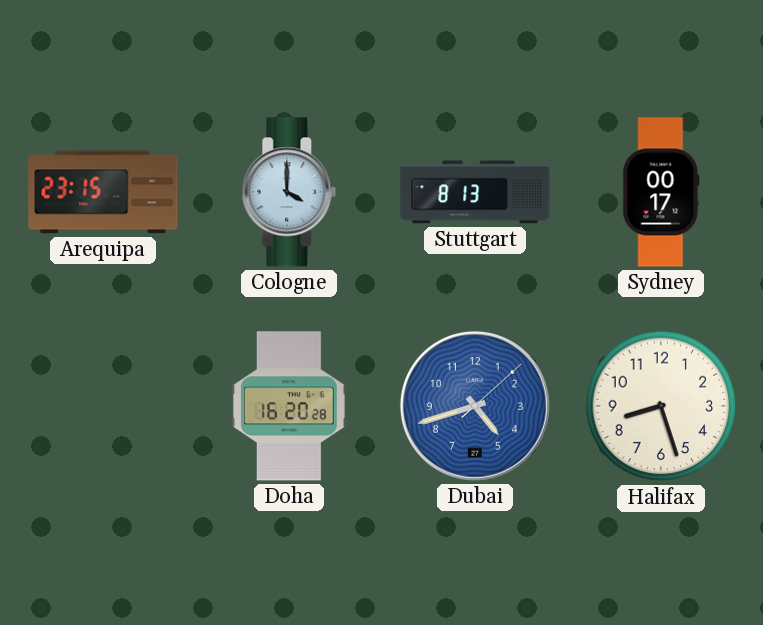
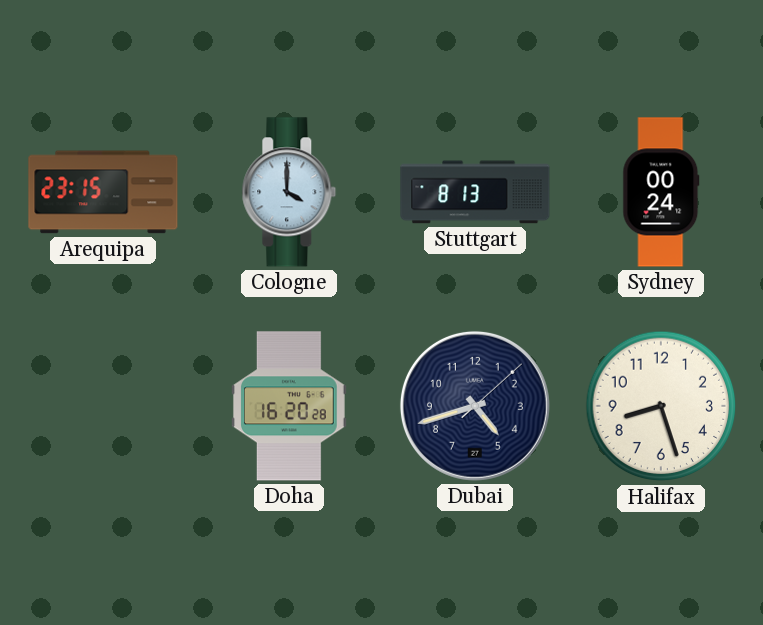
Sydney: 00:17 -> 00:24
Dubai dial: blue -> navy
